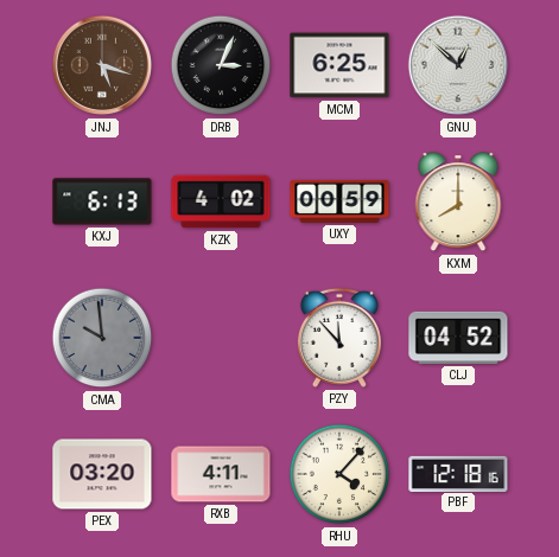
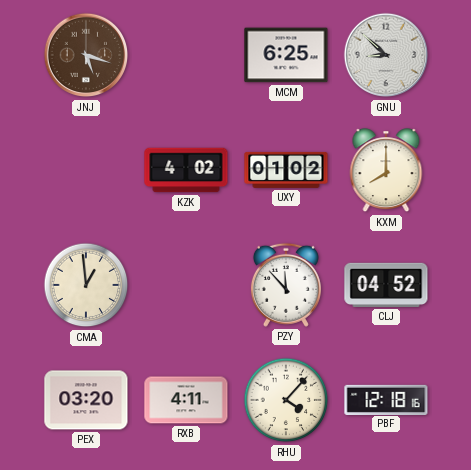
DRB: 3:04 -> none
GNU: 12:52 -> 8:52
KXJ: 6:13 -> none
UXY: 00:59 -> 01:02
CMA: 9:59 -> 12:59
CMA dial: grey -> cream
